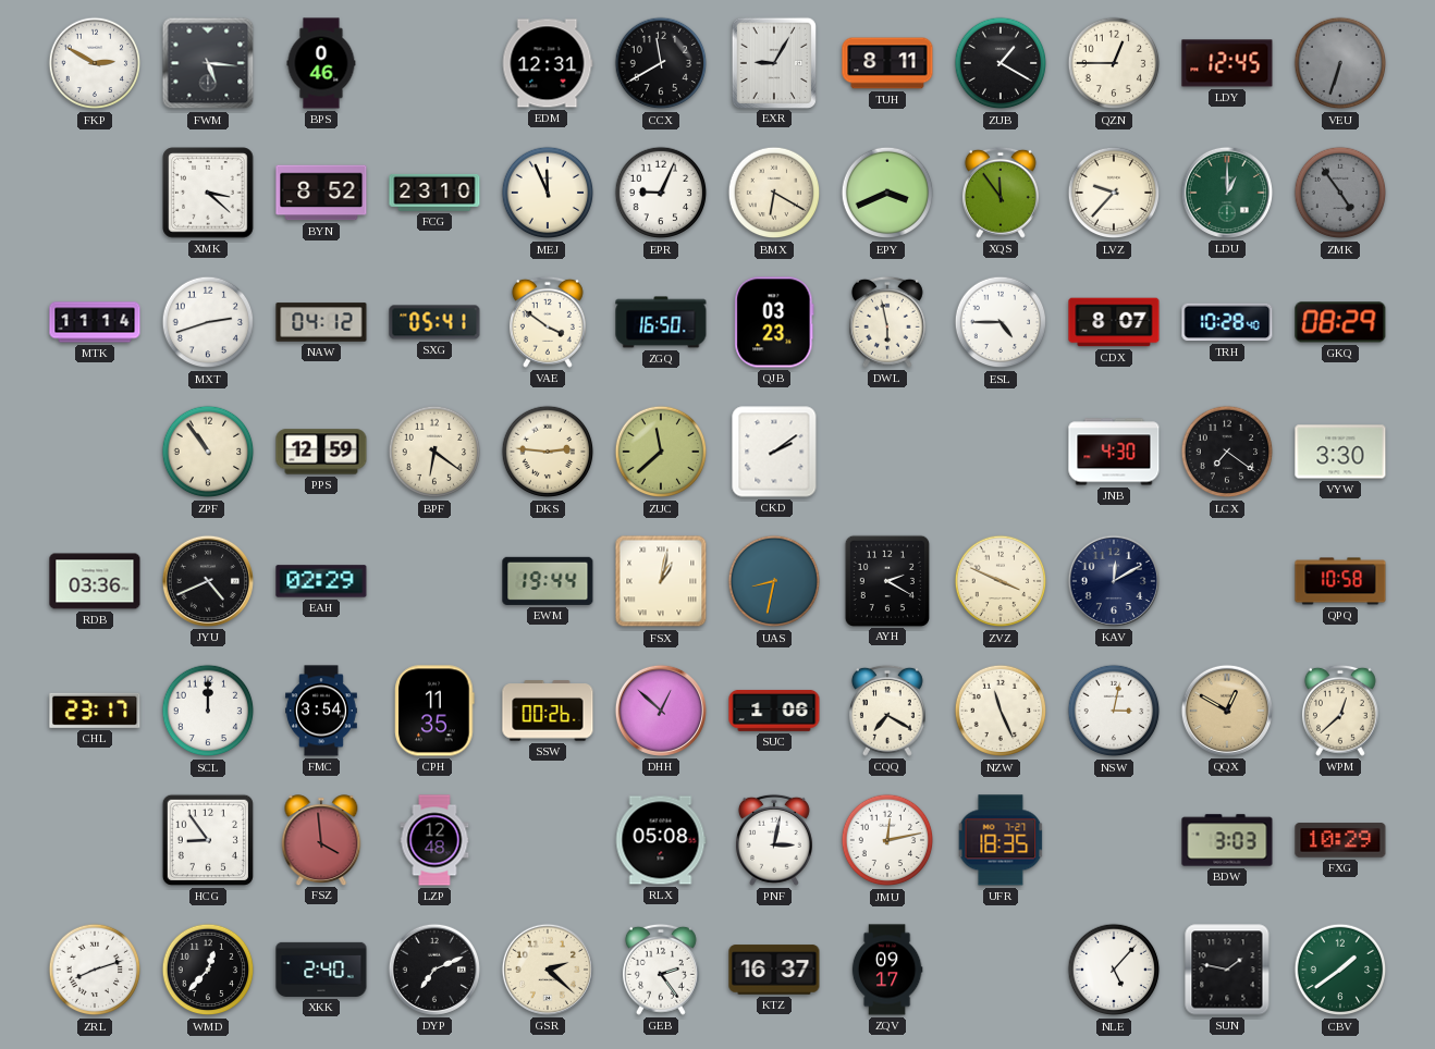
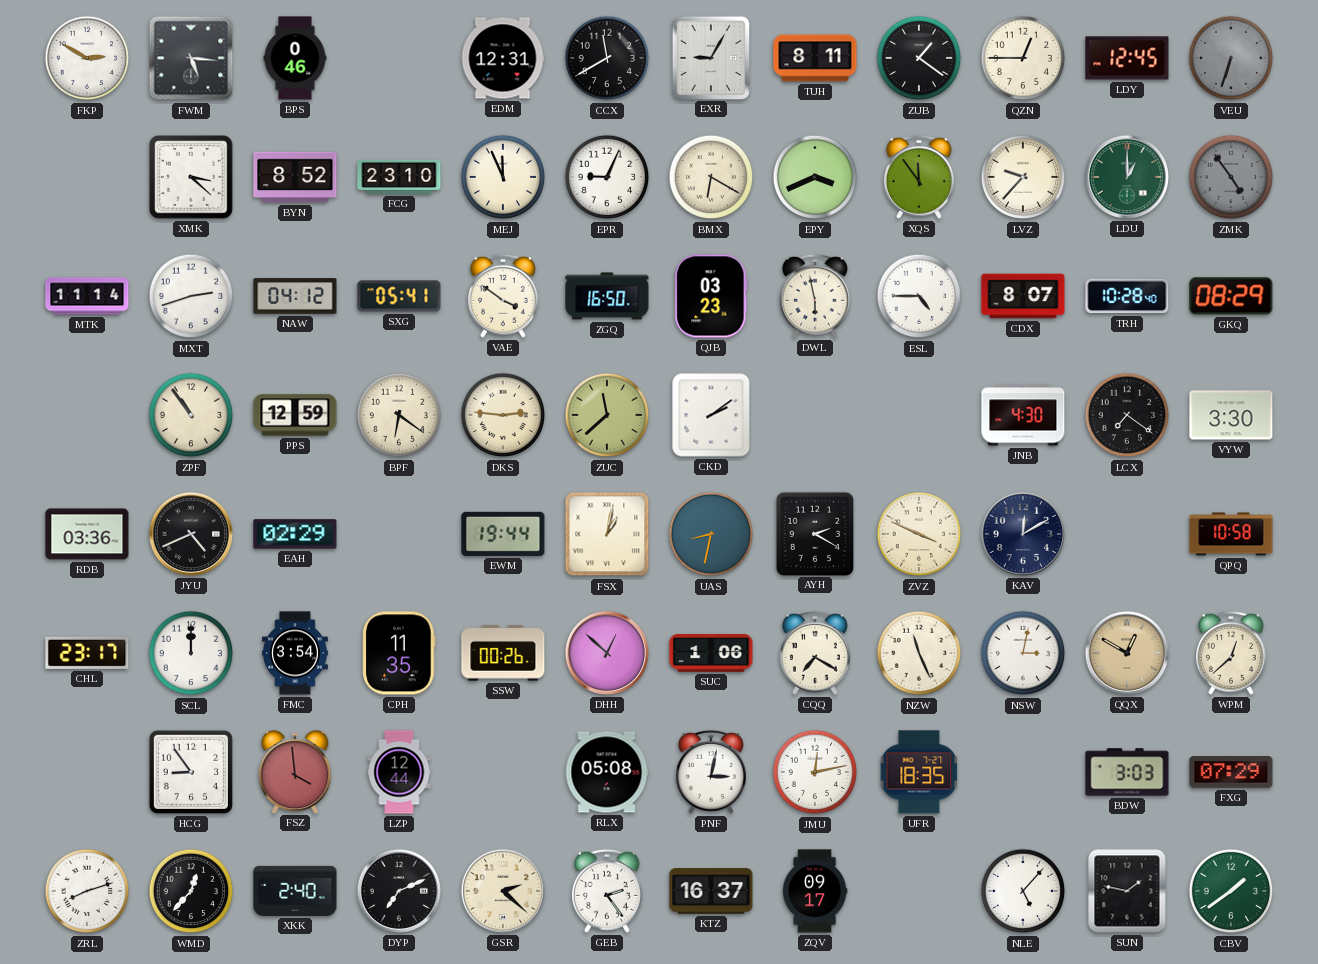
ZUB: 1:20 -> 1:21
LZP: 12:48 -> 12:44
FXG: 10:29 -> 07:29
